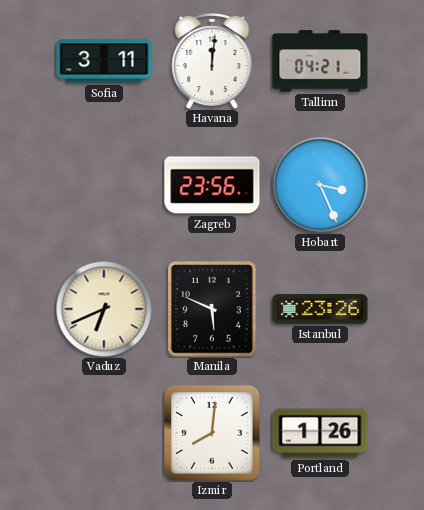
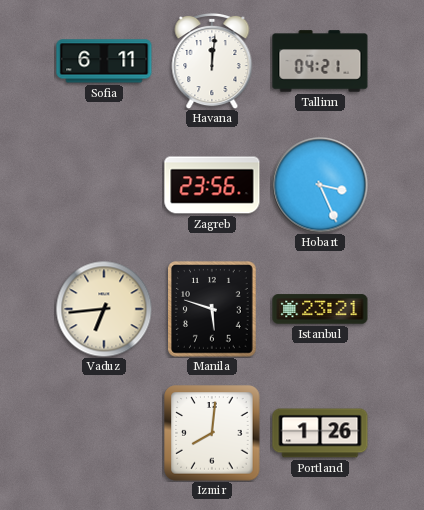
Sofia: 3:11 -> 6:11
Vaduz: 6:41 -> 6:44
Manila: 5:49 -> 5:48
Istanbul: 23:26 -> 23:21
